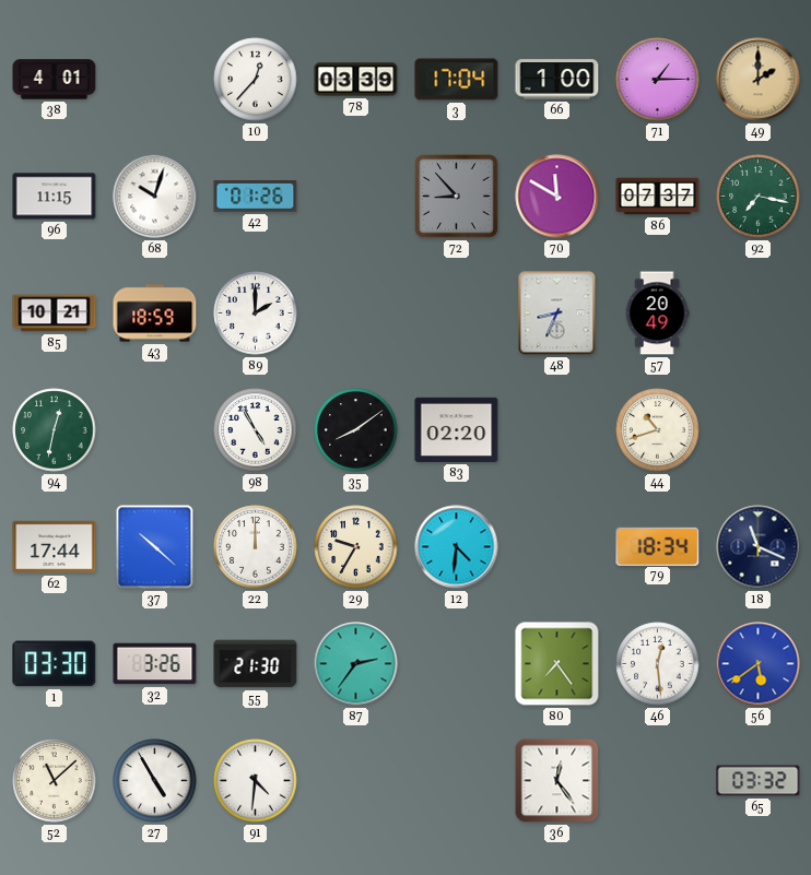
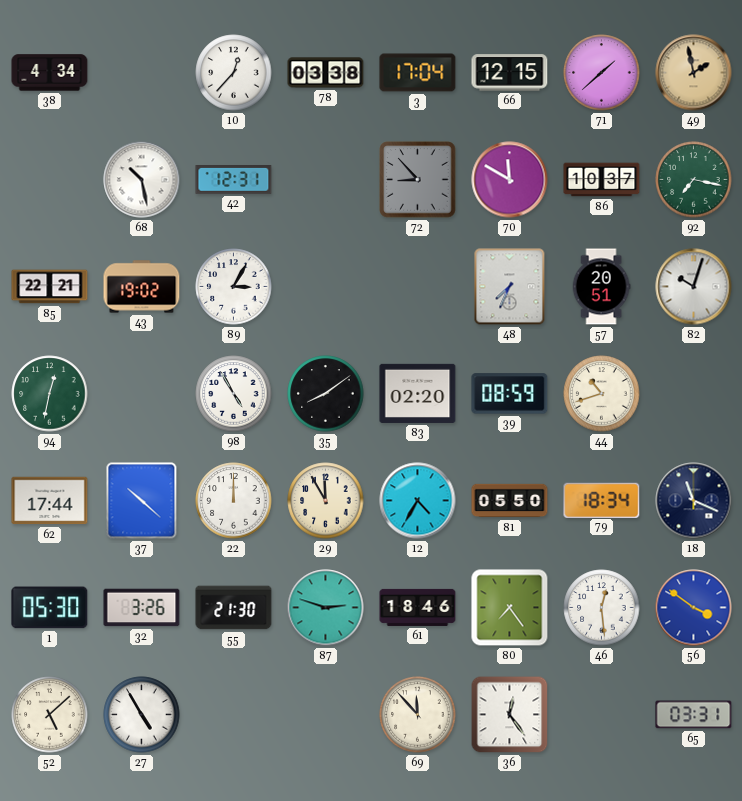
38: 4:01 -> 4:34
78: 03:39 -> 03:38
66: 1:00 -> 12:15
71: 1:15 -> 1:38
49: 2:00 -> 1:58
96: 11:15 -> none
68: 10:03 -> 10:28
42: 01:26 -> 12:31
86: 07:37 -> 10:37
85: 10:21 -> 22:21
43: 18:59 -> 19:02
89: 2:00 -> 3:05
48: 8:34 -> 7:34
57: 20:49 -> 20:51
82: none -> 10:03
39: none -> 08:59
29: 9:35 -> 11:55
12: 4:31 -> 4:35
81: none -> 05:50
1: 03:30 -> 05:30
87: 2:36 -> 2:48
61: none -> 18:46
56: 5:39 -> 3:51
52: 11:08 -> 5:08
91: 4:31 -> none
69: none -> 11:53
65: 03:32 -> 03:31
